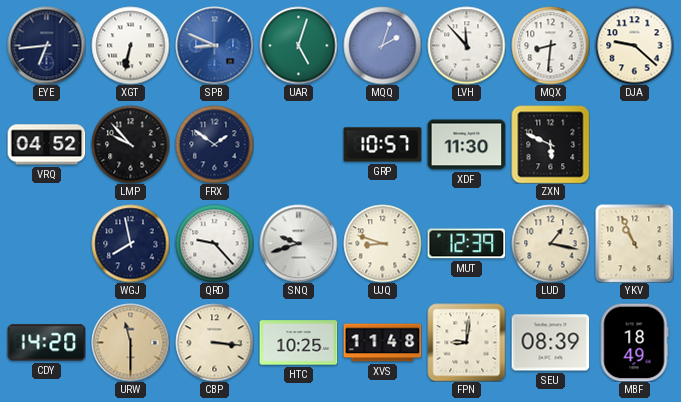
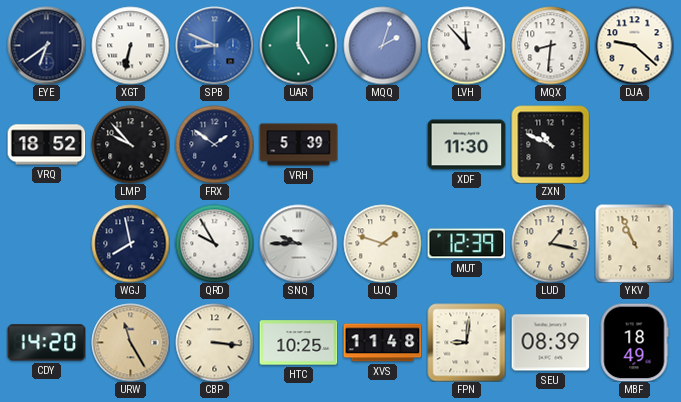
EYE: 6:44 -> 6:39
UAR: 5:03 -> 5:00
VRQ: 04:52 -> 18:52
VRH: none -> 5:39
GRP: 10:57 -> none
ZXN: 5:49 -> 10:49
QRD: 9:23 -> 9:55
SNQ: 9:42 -> 9:45
UJQ: 8:48 -> 1:48
URW: 11:30 -> 11:25
